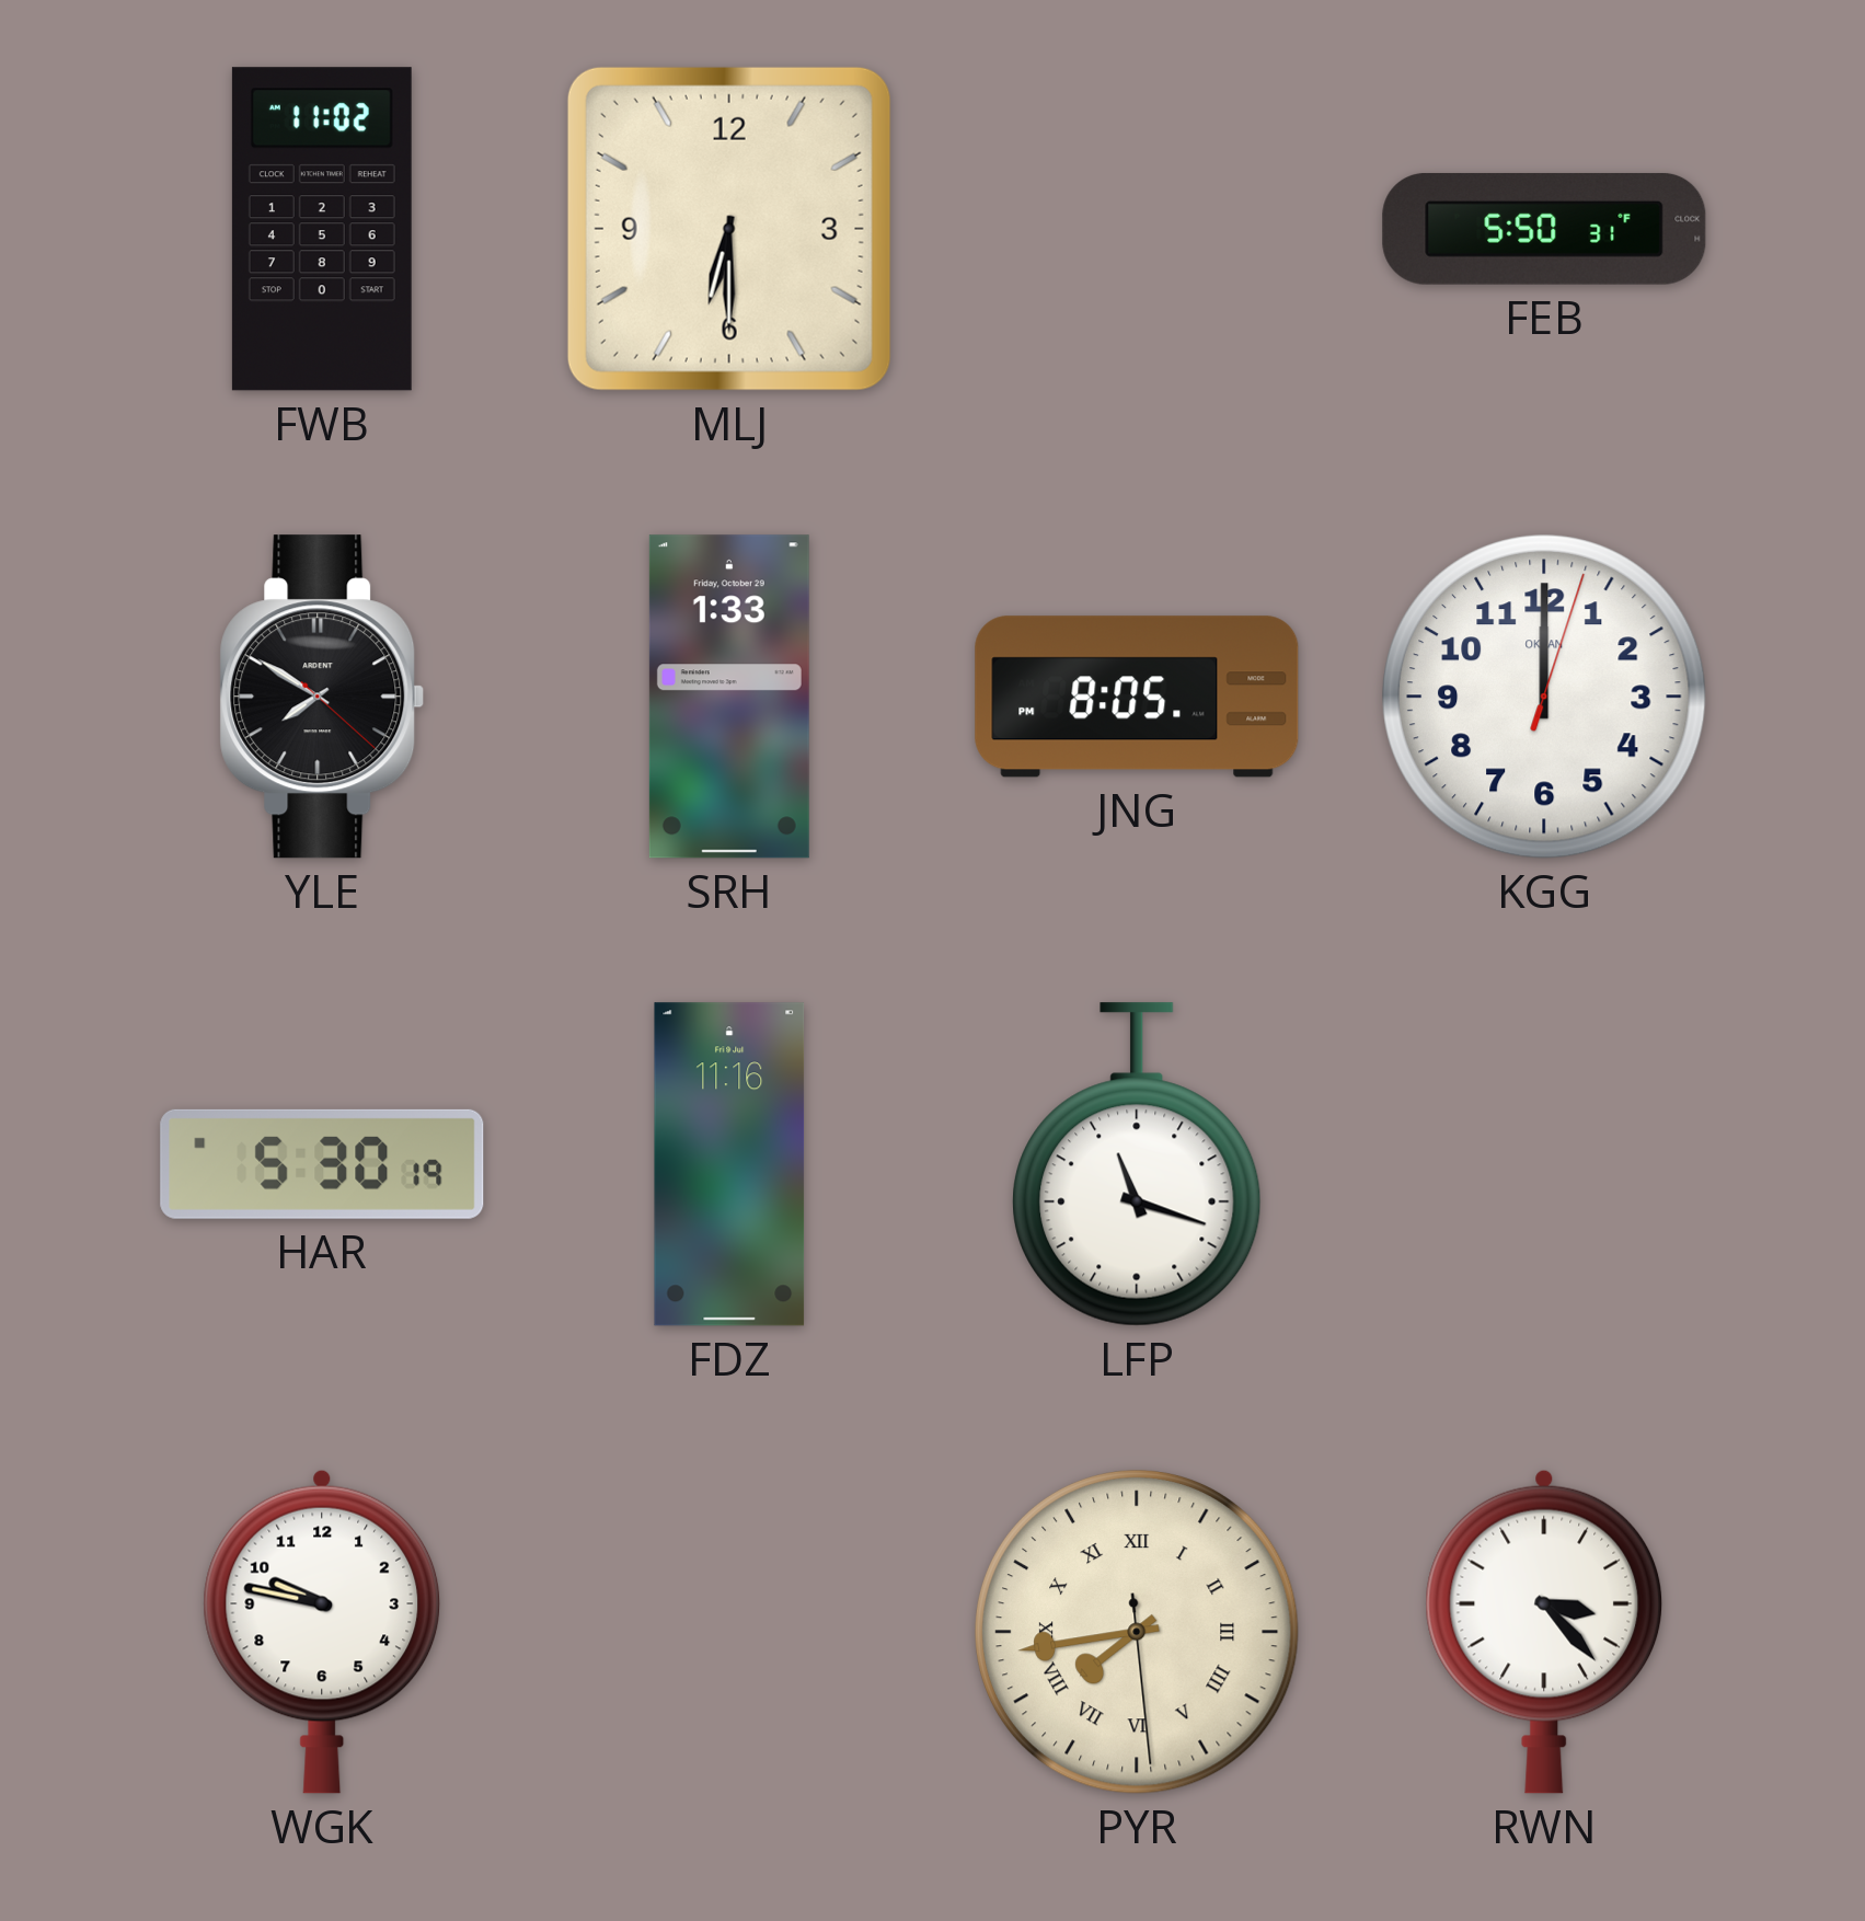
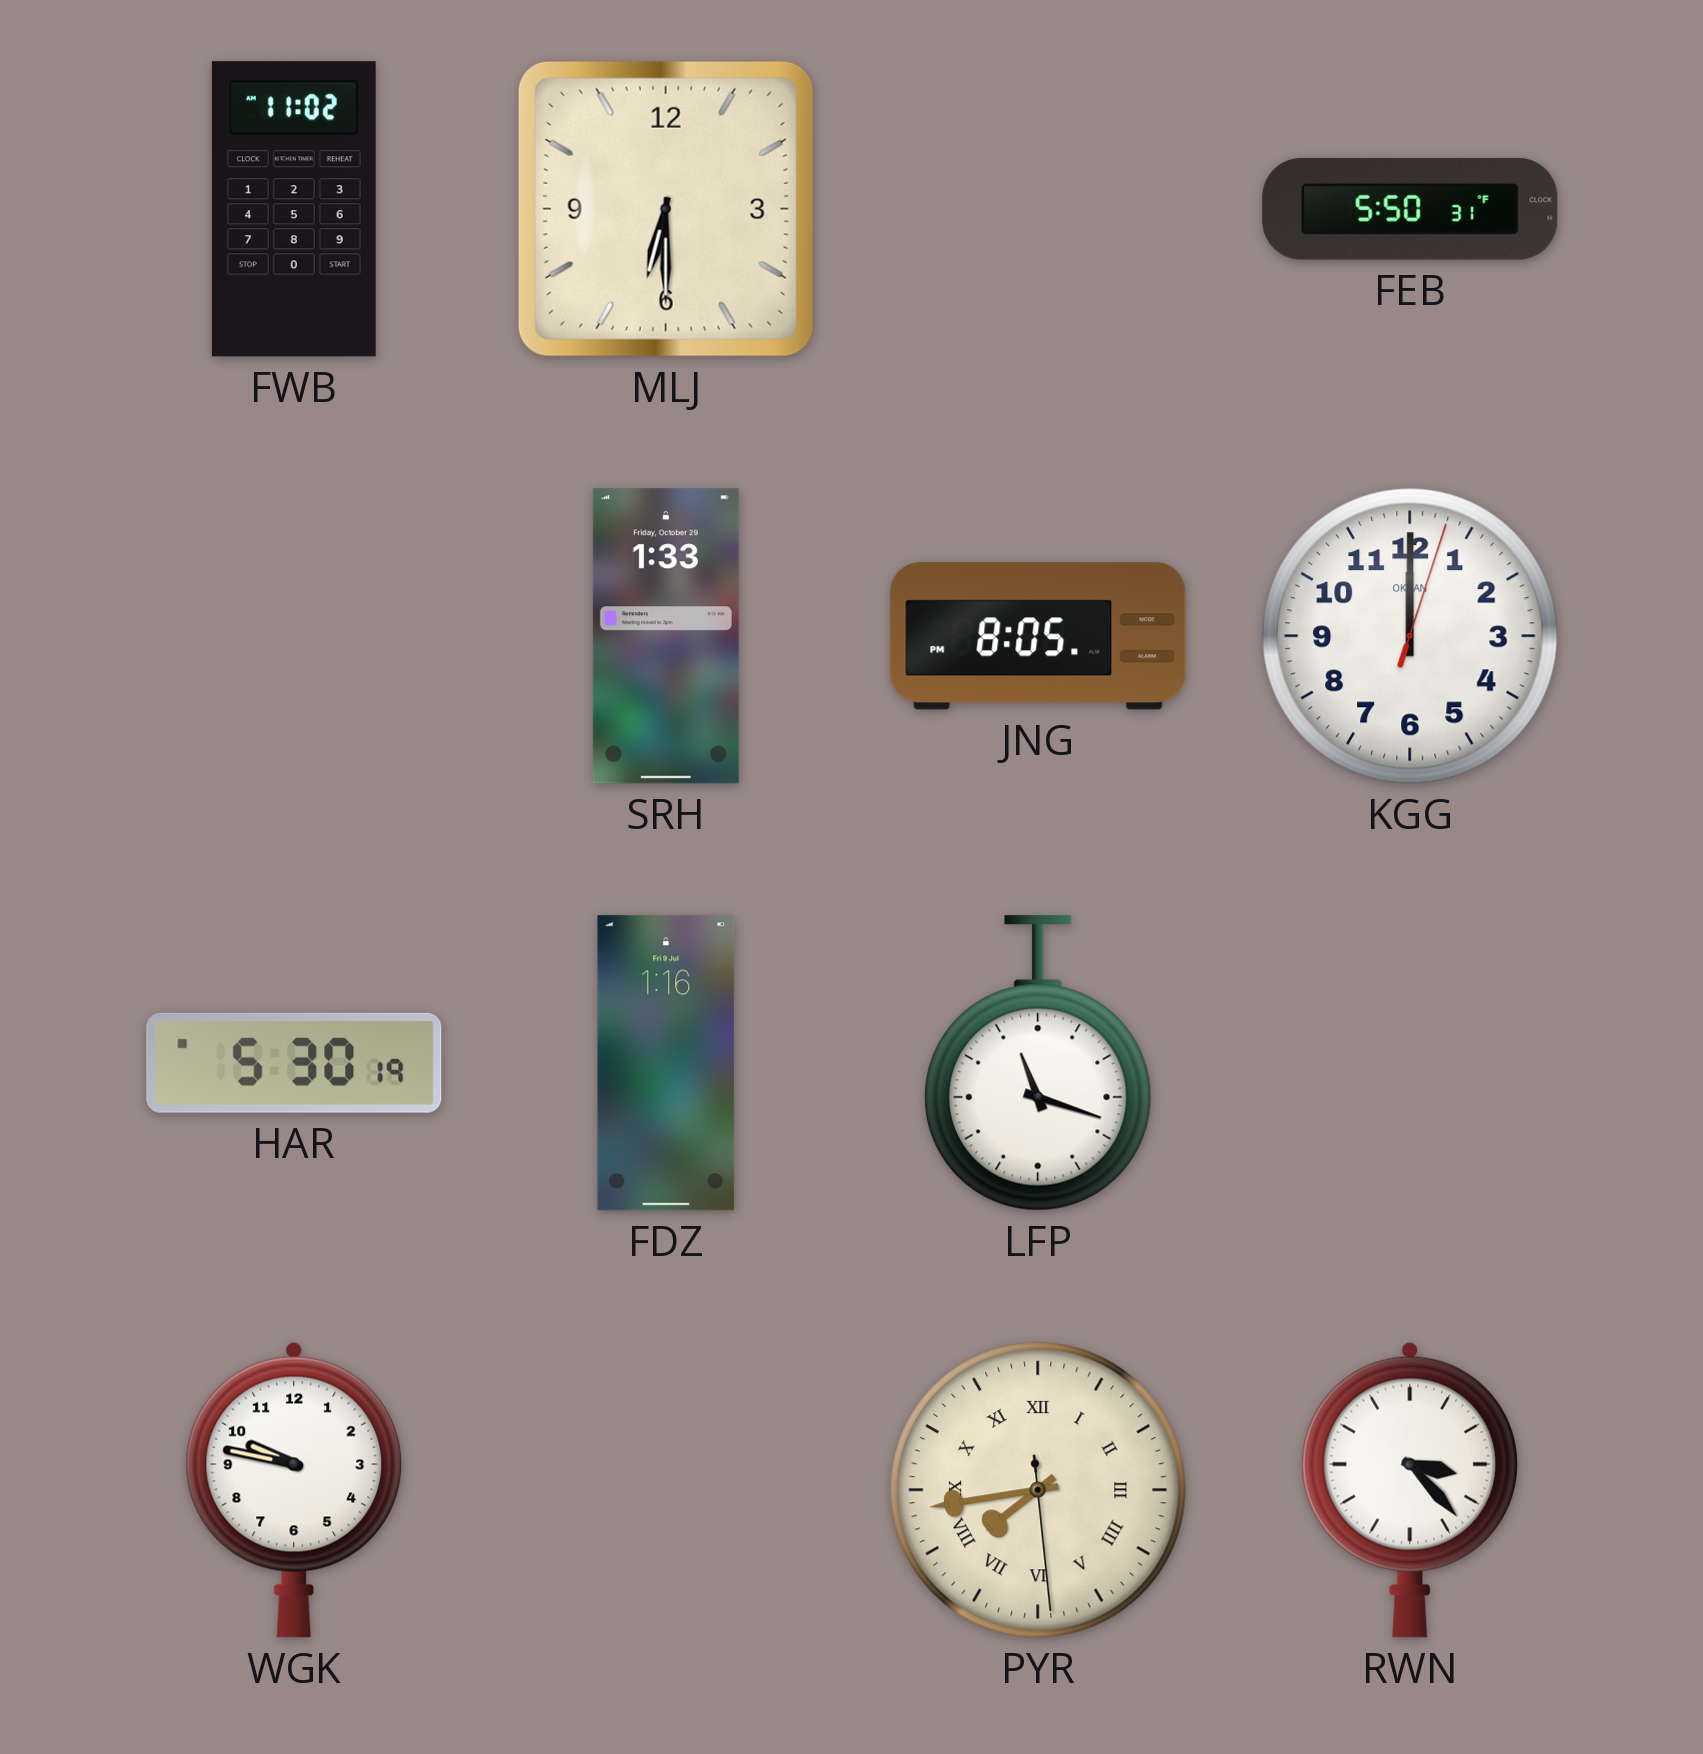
YLE: 7:50 -> none
FDZ: 11:16 -> 1:16
